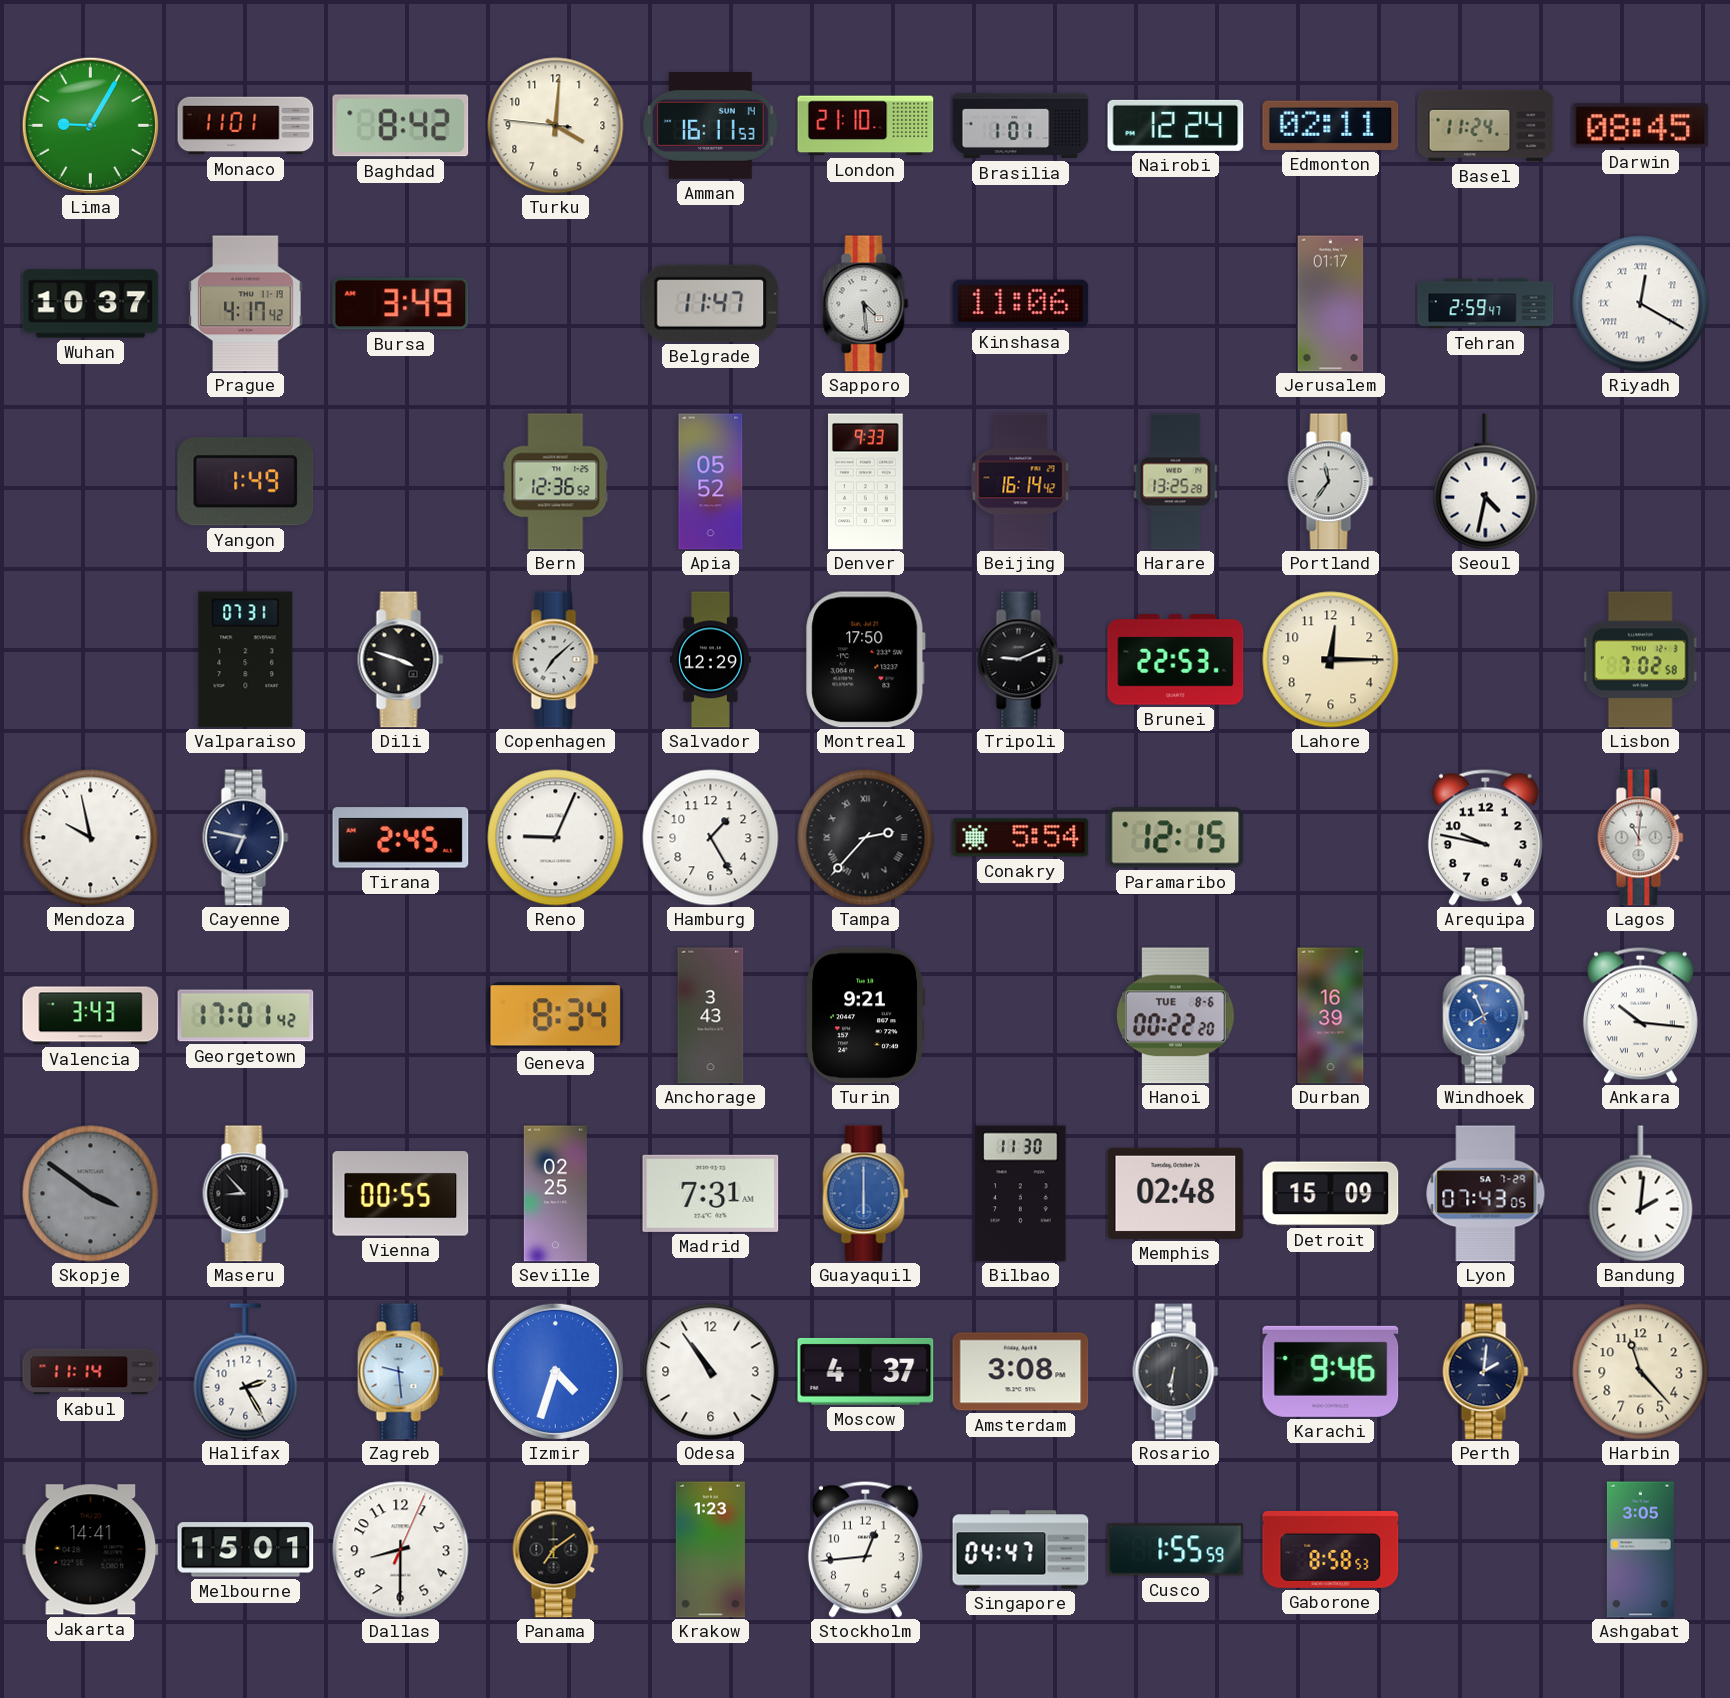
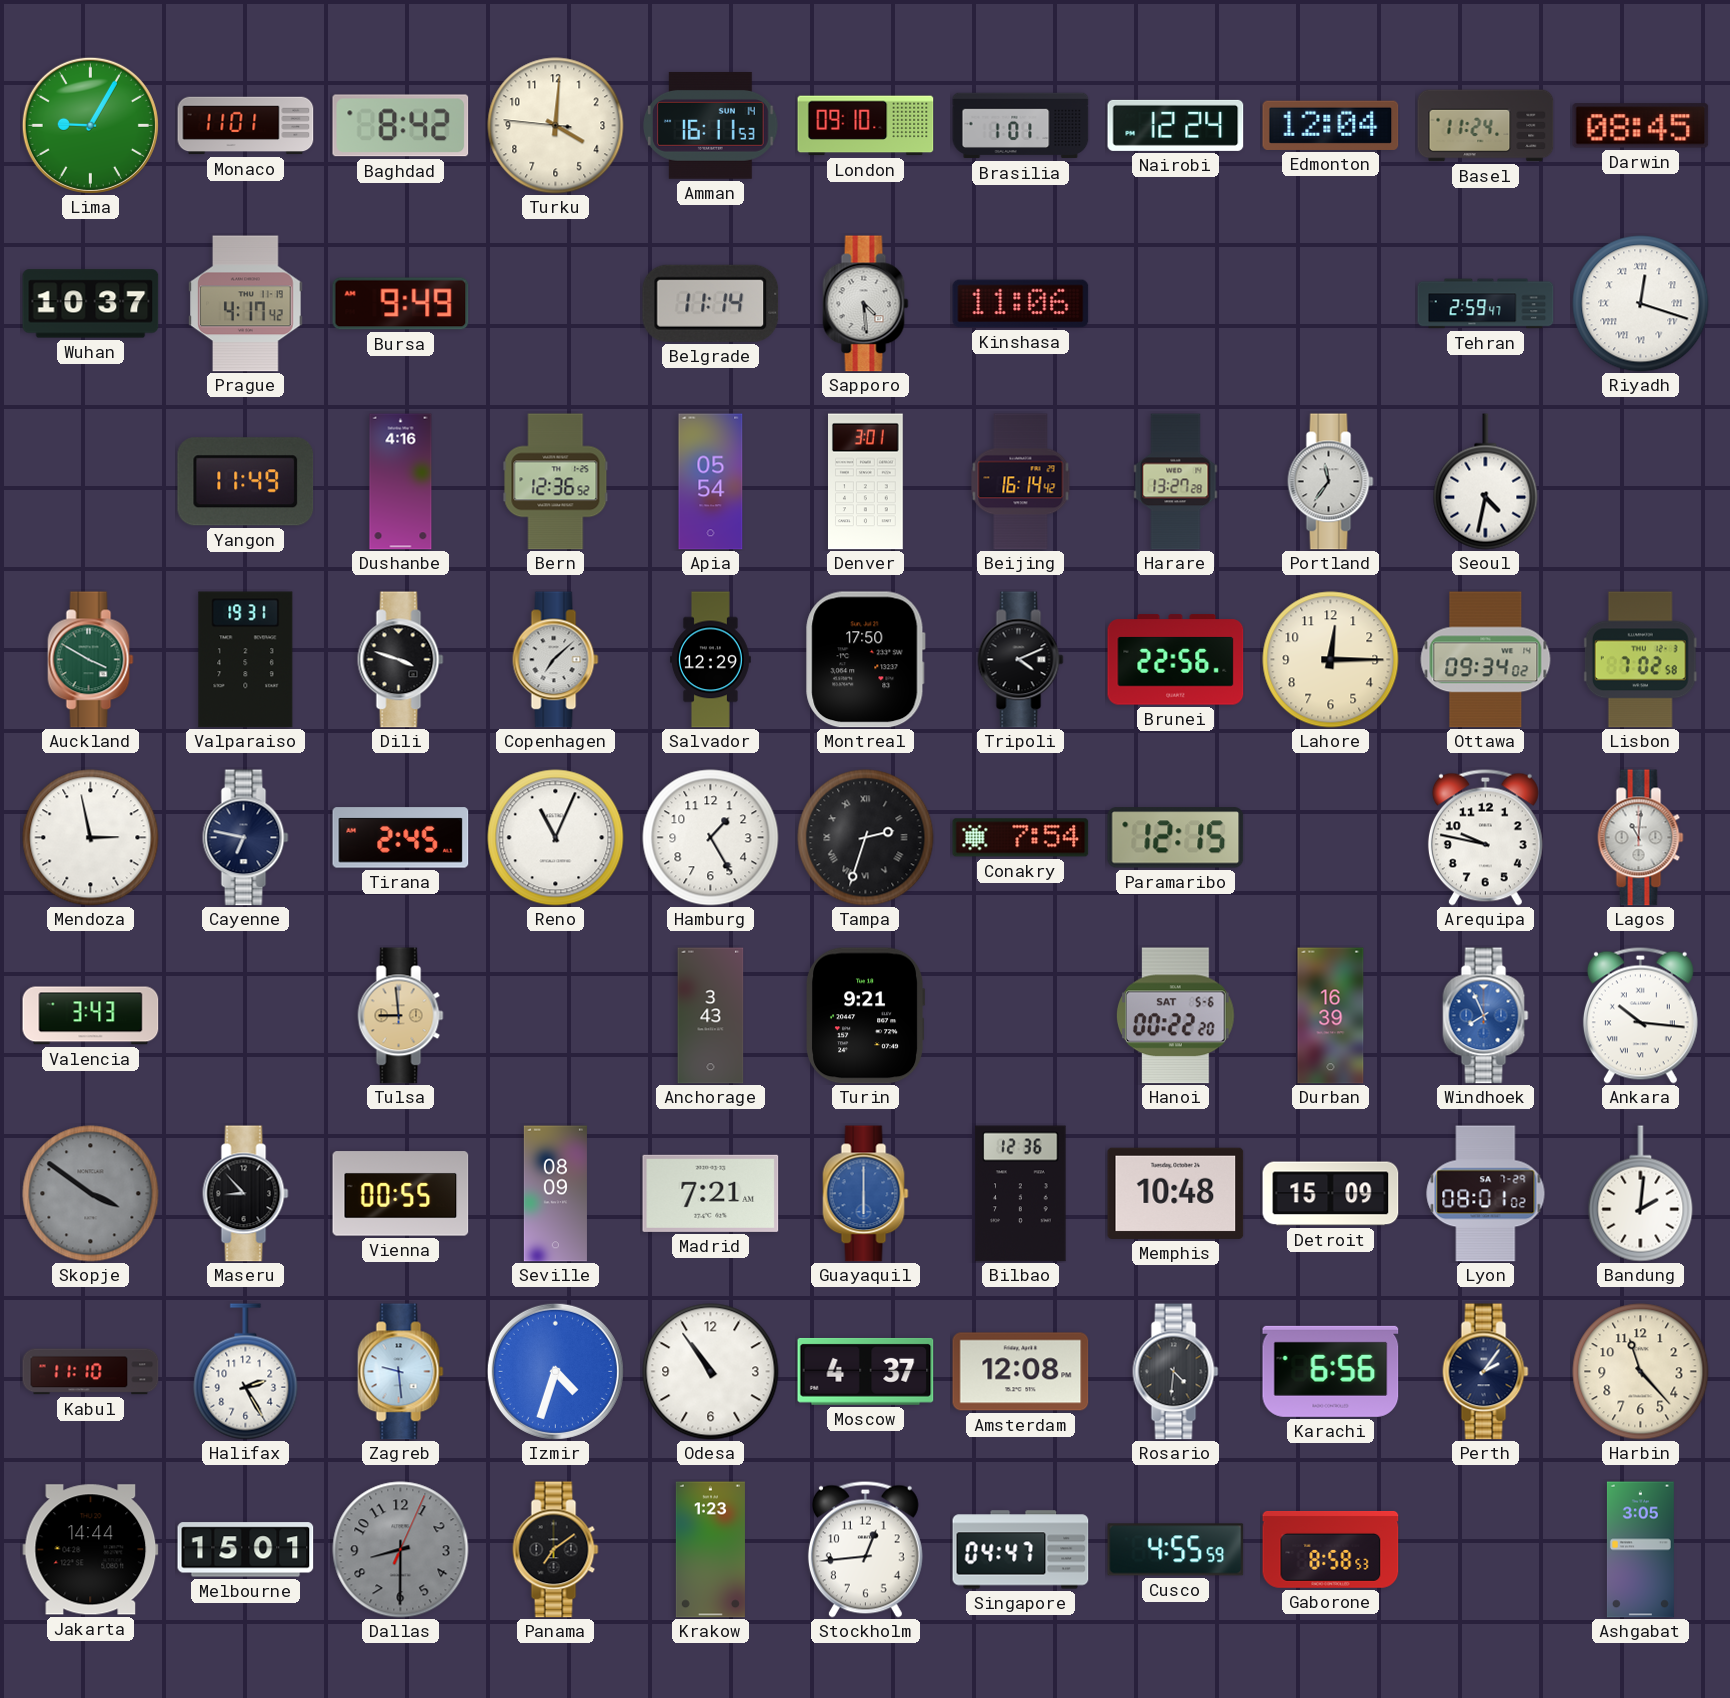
London: 21:10 -> 09:10
Edmonton: 02:11 -> 12:04
Bursa: 3:49 -> 9:49
Belgrade: 11:47 -> 11:14
Jerusalem: 01:17 -> none
Riyadh: 12:20 -> 12:18
Yangon: 1:49 -> 11:49
Dushanbe: none -> 4:16
Apia: 05:52 -> 05:54
Denver: 9:33 -> 3:01
Harare: 13:25 -> 13:27
Auckland: none -> 3:50
Valparaiso: 07:31 -> 19:31
Tripoli: 9:11 -> 4:11
Brunei: 22:53 -> 22:56
Ottawa: none -> 09:34
Mendoza: 9:58 -> 2:58
Reno: 9:04 -> 11:04
Tampa: 2:37 -> 2:33
Conakry: 5:54 -> 7:54
Georgetown: 17:01 -> none
Tulsa: none -> 8:59
Geneva: 8:34 -> none
Hanoi date: TUE 8-6 -> SAT 5-6
Seville: 02:25 -> 08:09
Madrid: 7:31 -> 7:21
Bilbao: 11:30 -> 12:36
Memphis: 02:48 -> 10:48
Lyon: 07:43 -> 08:01
Kabul: 11:14 -> 11:10
Amsterdam: 3:08 -> 12:08
Rosario: 6:31 -> 4:31
Karachi: 9:46 -> 6:56
Perth: 2:01 -> 2:06
Jakarta: 14:41 -> 14:44
Dallas dial: white -> grey
Cusco: 1:55 -> 4:55
